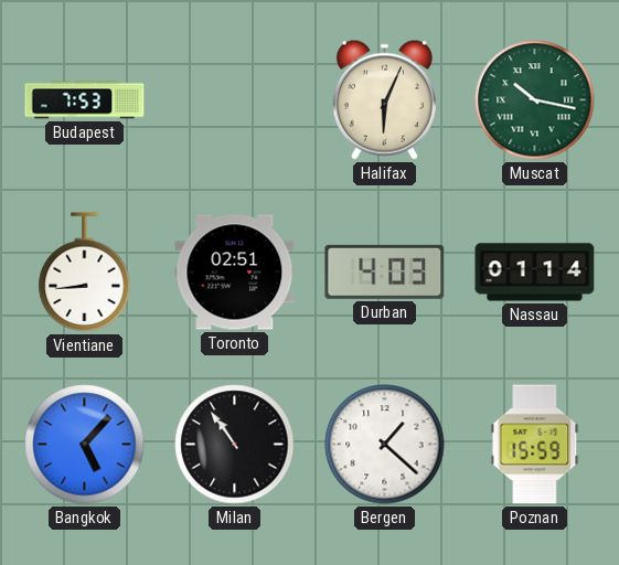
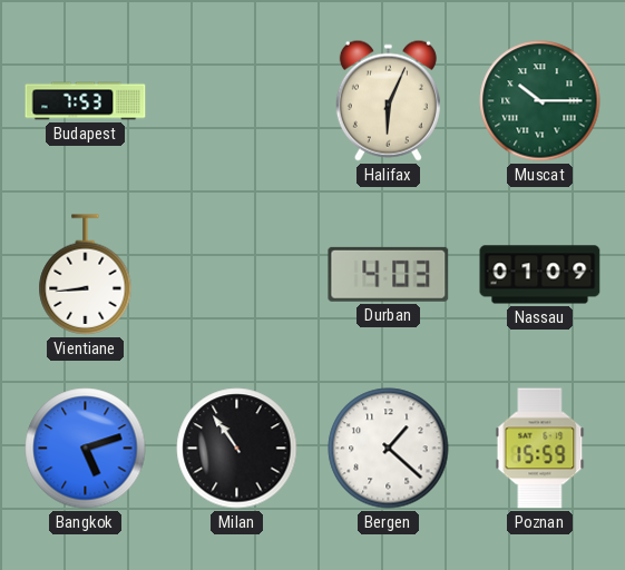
Muscat: 10:17 -> 10:15
Toronto: 02:51 -> none
Nassau: 01:14 -> 01:09
Bangkok: 5:07 -> 5:12
